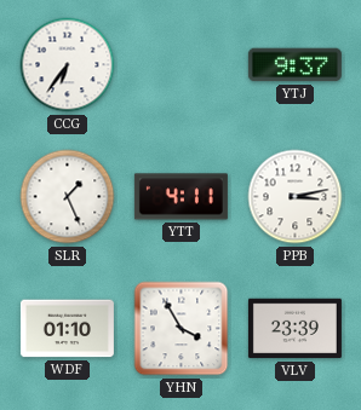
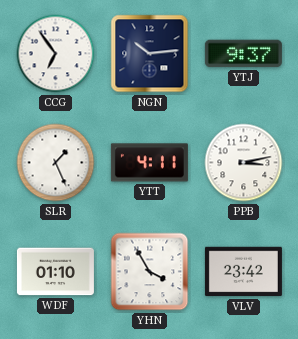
CCG: 6:36 -> 6:54
NGN: none -> 10:14
VLV: 23:39 -> 23:42
